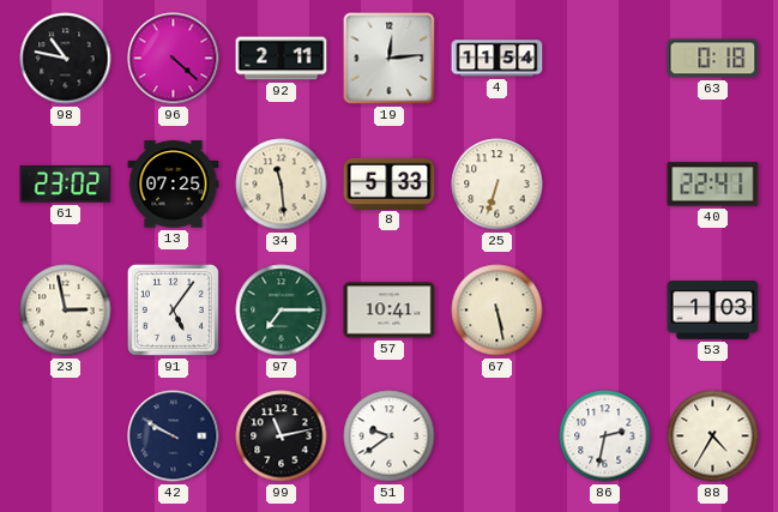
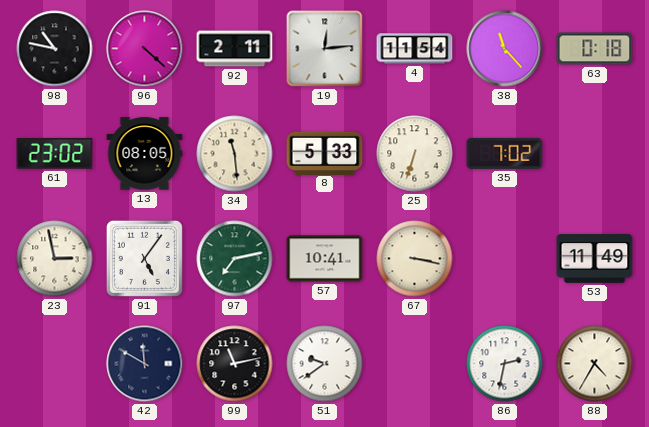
38: none -> 11:23
13: 07:25 -> 08:05
35: none -> 7:02
40: 22:41 -> none
97: 7:15 -> 7:13
67: 5:28 -> 3:17
53: 1:03 -> 11:49
42: 9:50 -> 11:50
